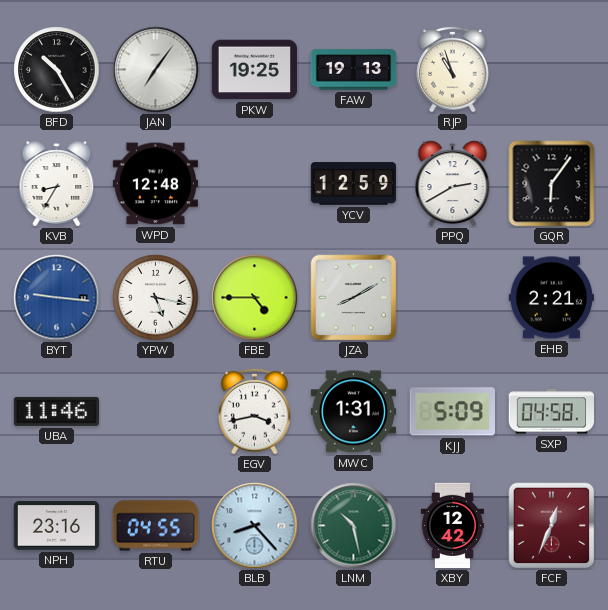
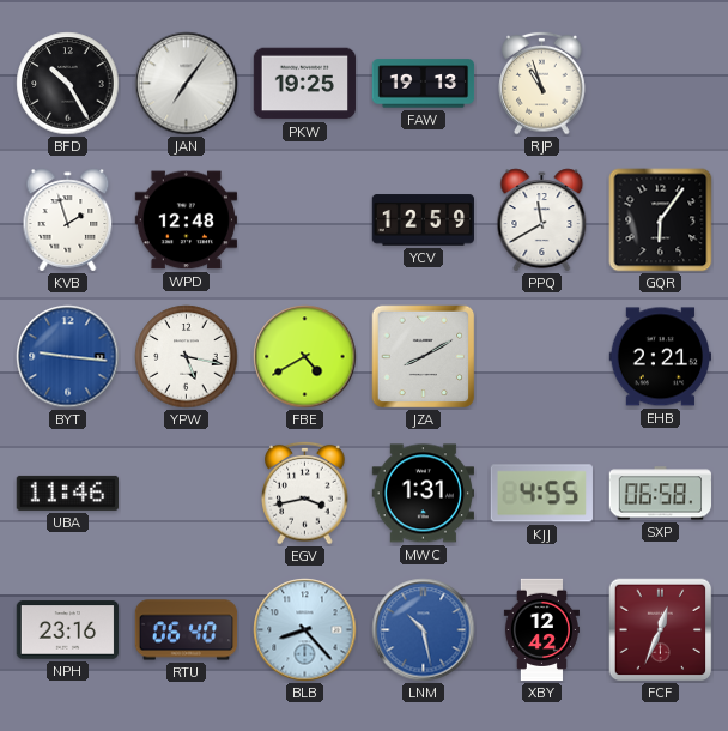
KVB: 8:35 -> 1:57
PPQ: 2:40 -> 11:40
FBE: 4:45 -> 4:40
KJJ: 5:09 -> 4:55
SXP: 04:58 -> 06:58
RTU: 04:55 -> 06:40
LNM dial: green -> blue
